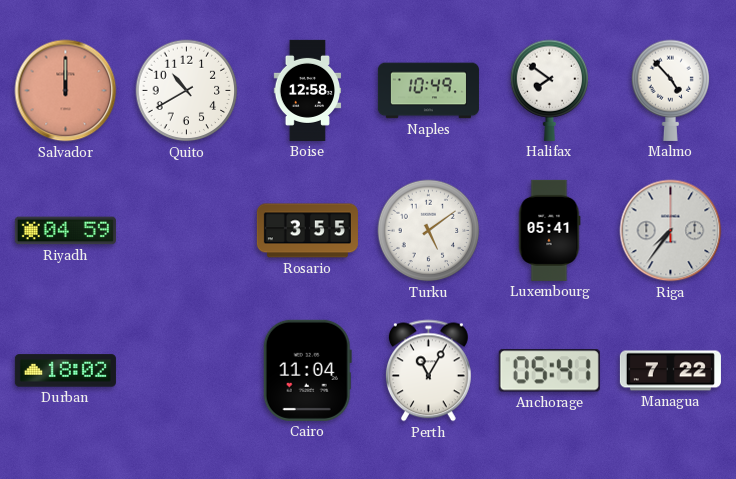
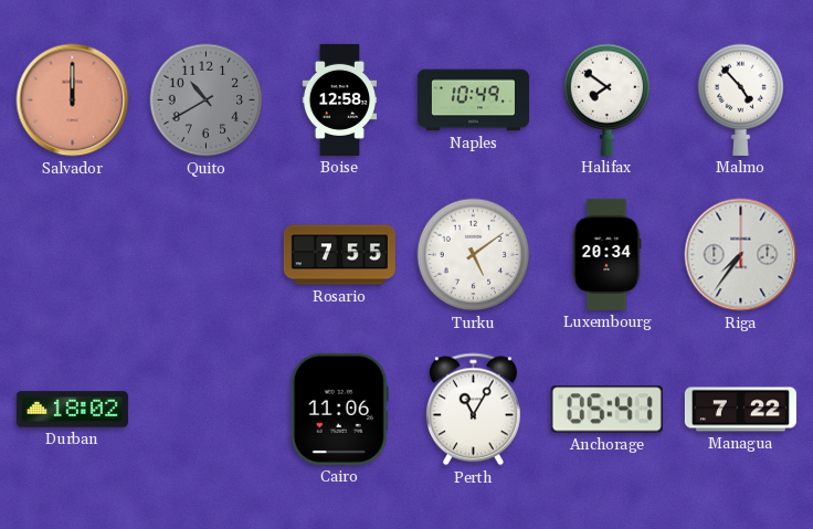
Quito dial: white -> grey
Riyadh: 04:59 -> none
Rosario: 3:55 -> 7:55
Luxembourg: 05:41 -> 20:34
Cairo: 11:04 -> 11:06
